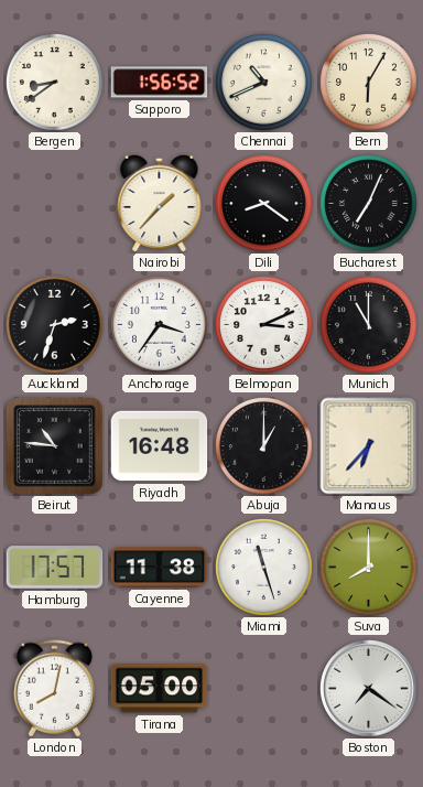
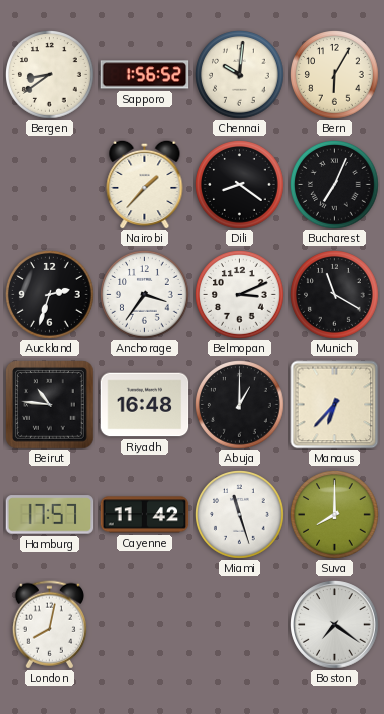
Chennai: 10:41 -> 10:01
Munich: 11:00 -> 11:20
Cayenne: 11:38 -> 11:42
Tirana: 05:00 -> none
